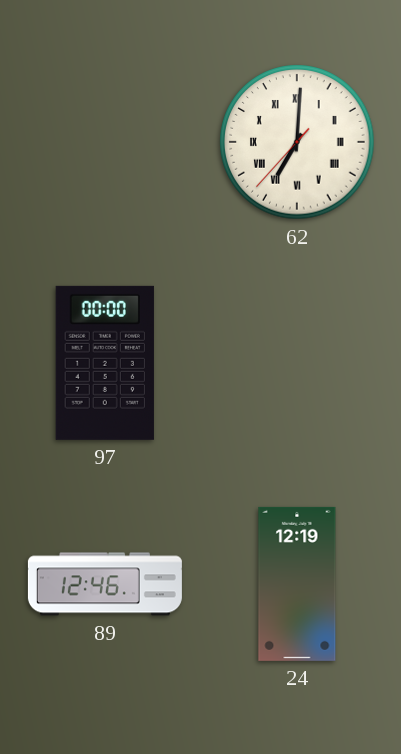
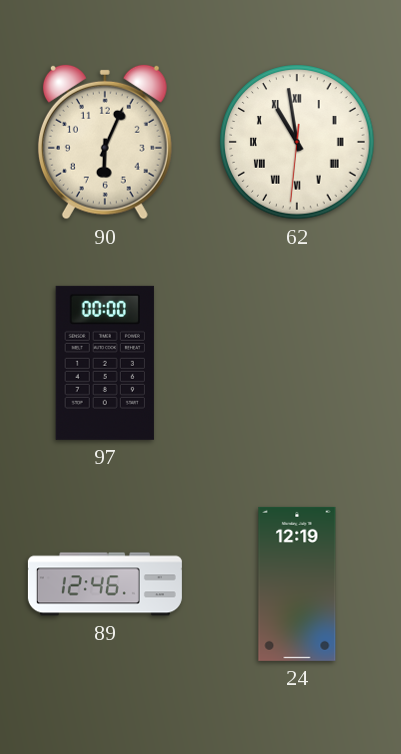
90: none -> 6:04
62: 7:00 -> 10:58
